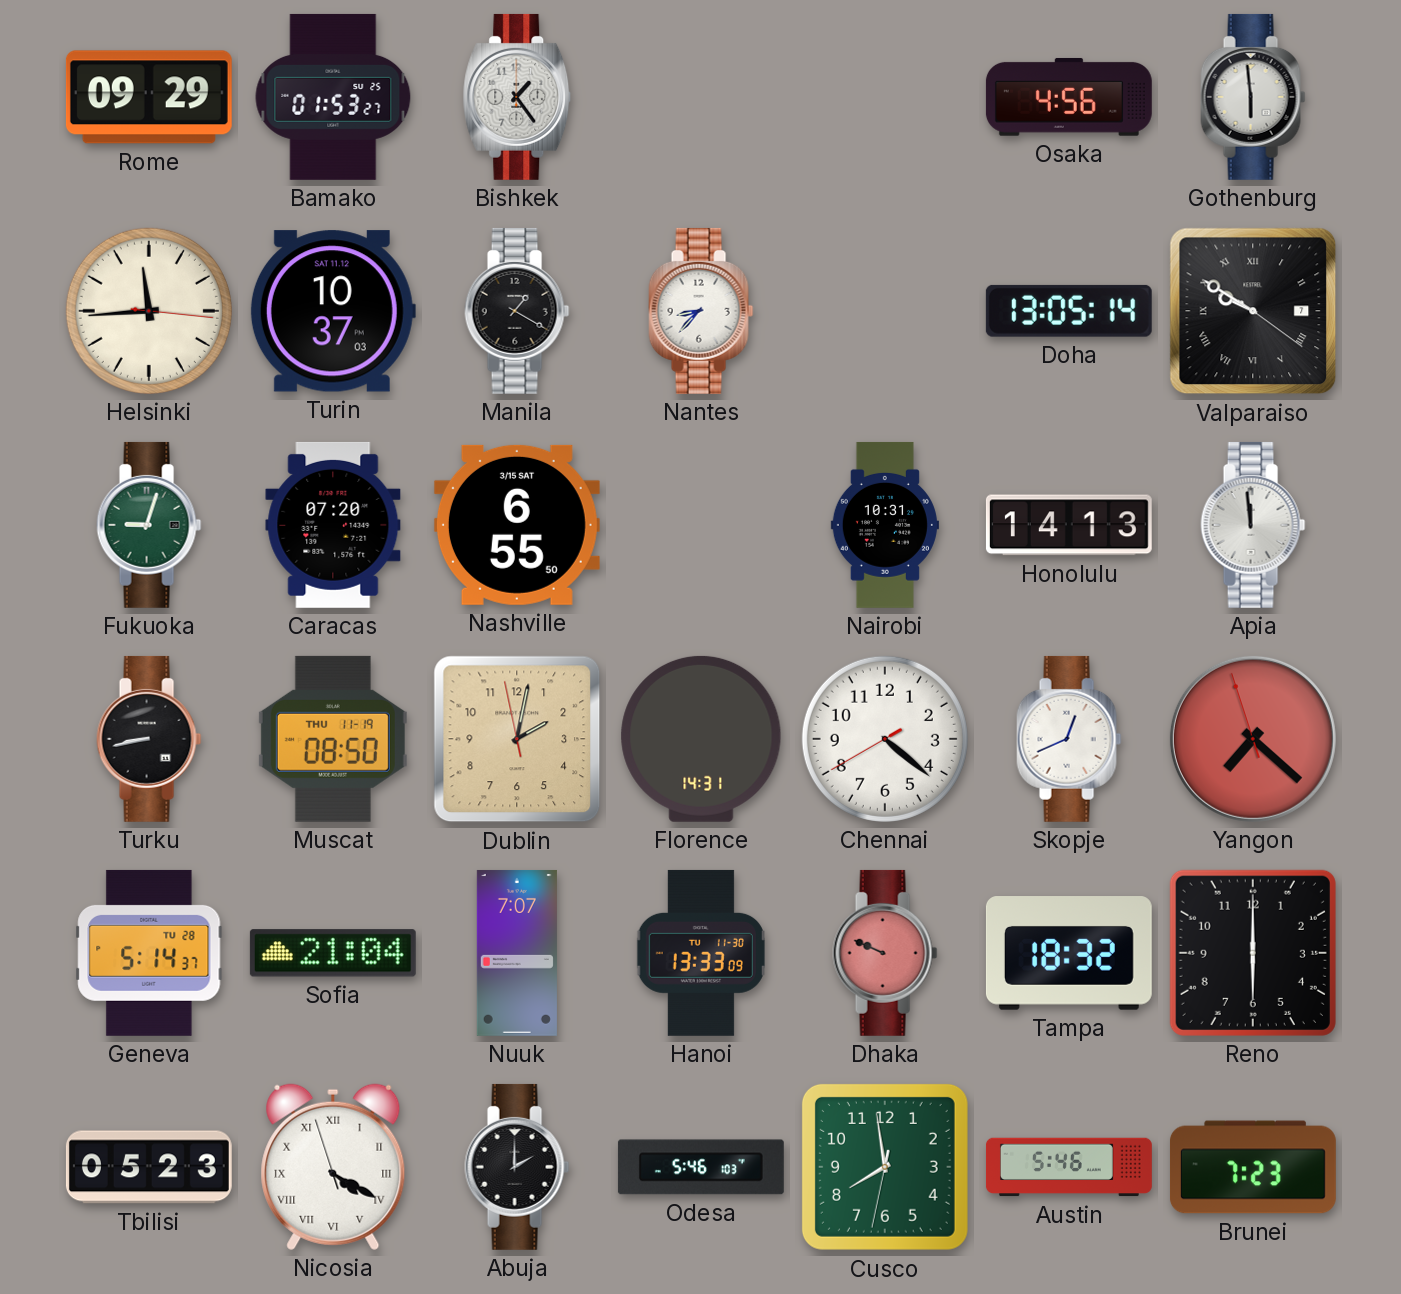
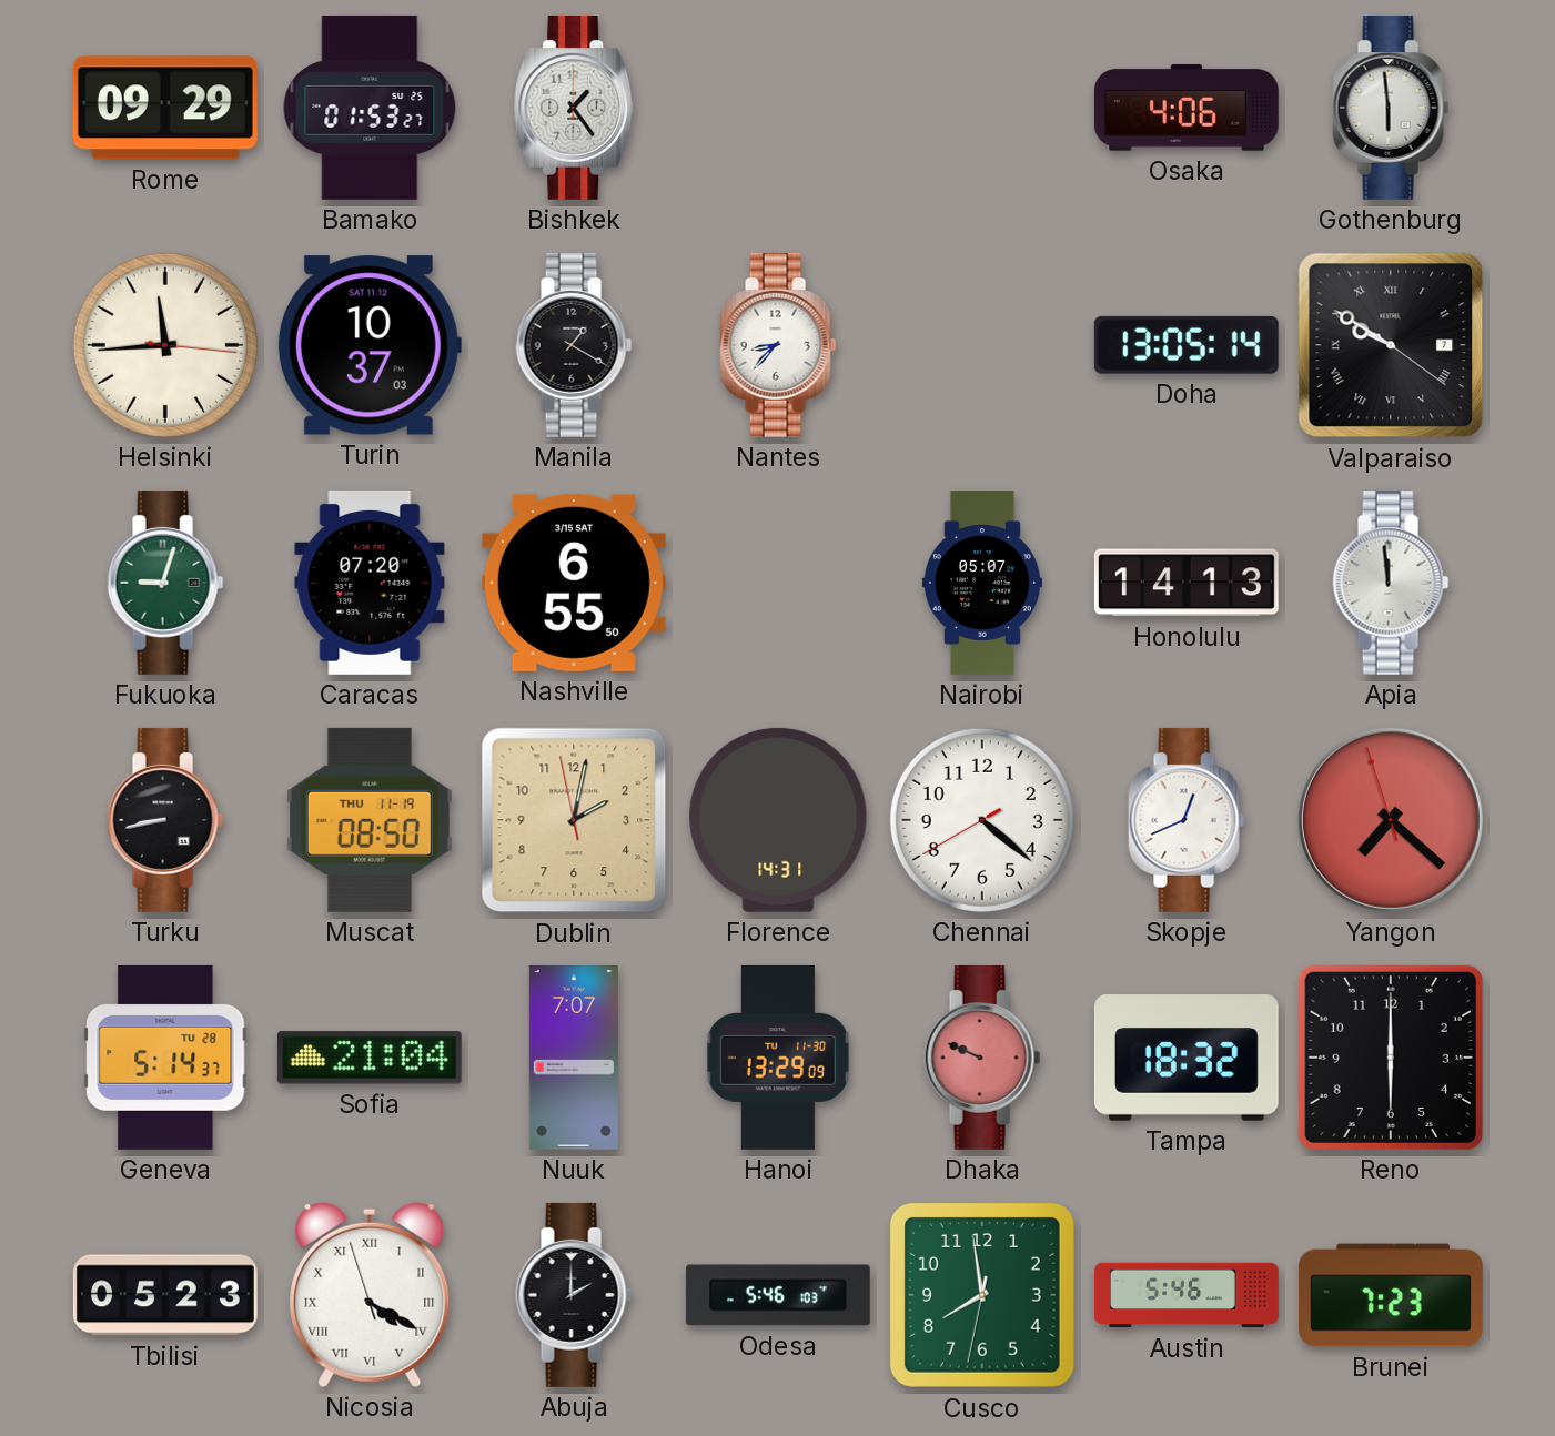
Osaka: 4:56 -> 4:06
Nairobi: 10:31 -> 05:07
Hanoi: 13:33 -> 13:29
